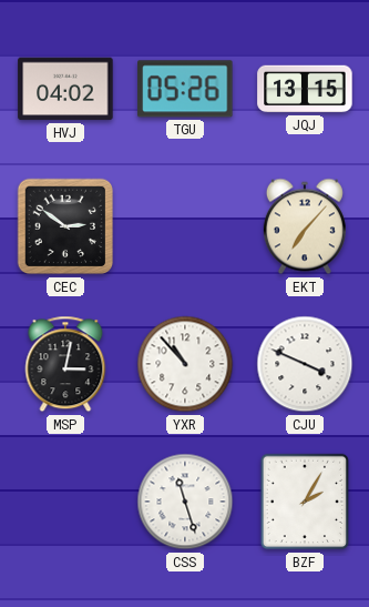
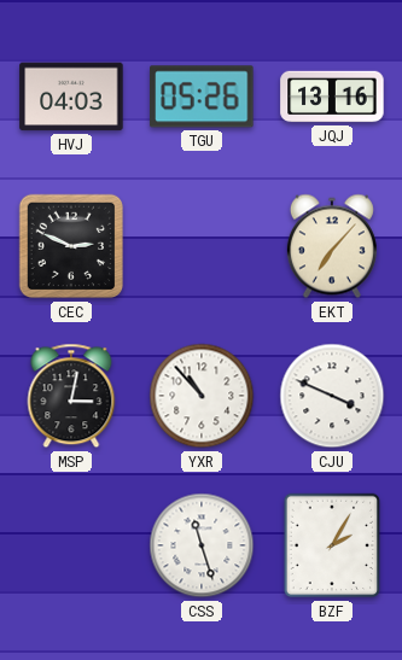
HVJ: 04:02 -> 04:03
JQJ: 13:15 -> 13:16
CEC: 2:51 -> 2:49
